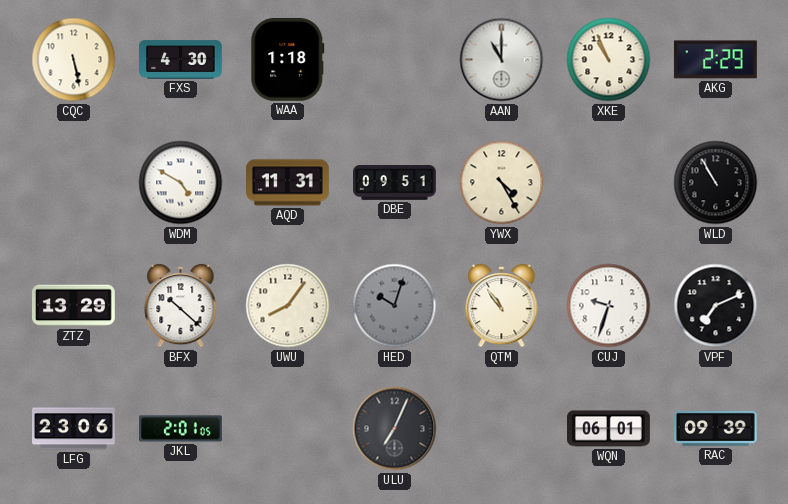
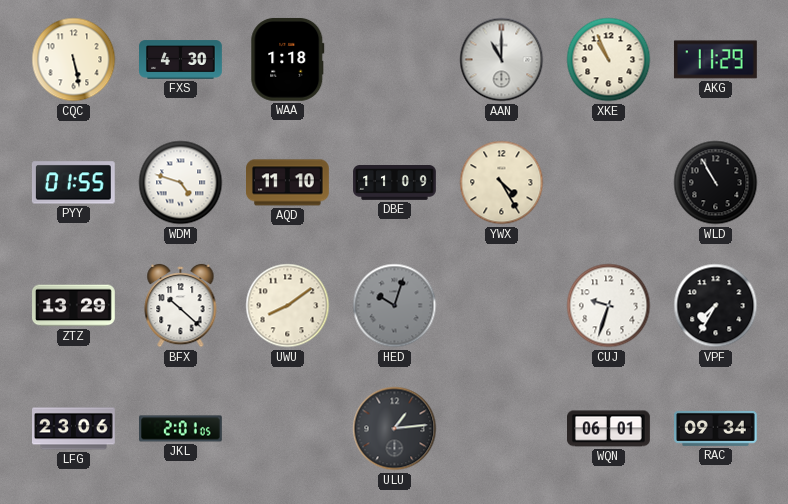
AKG: 2:29 -> 11:29
PYY: none -> 01:55
WDM: 4:50 -> 4:48
AQD: 11:31 -> 11:10
DBE: 09:51 -> 11:09
UWU: 8:06 -> 8:09
QTM: 10:54 -> none
VPF: 7:11 -> 7:35
ULU: 7:04 -> 1:14
RAC: 09:39 -> 09:34
